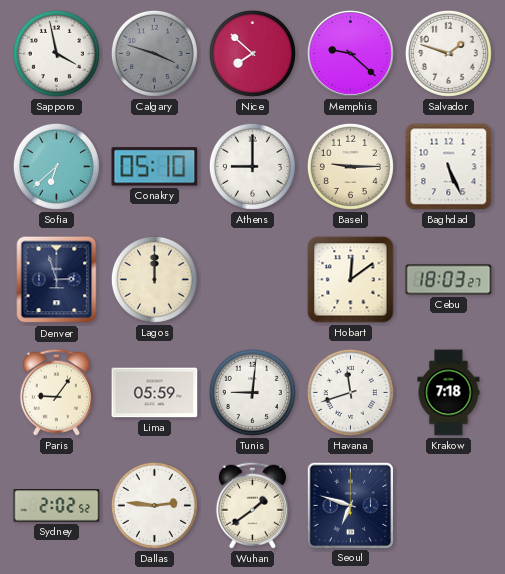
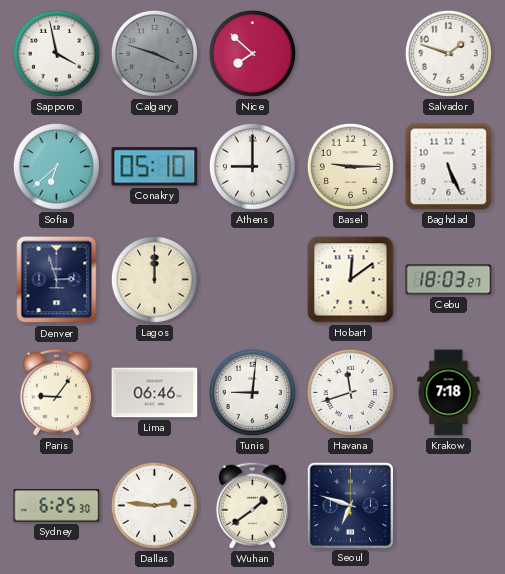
Memphis: 9:22 -> none
Lima: 05:59 -> 06:46
Sydney: 2:02 -> 6:25
